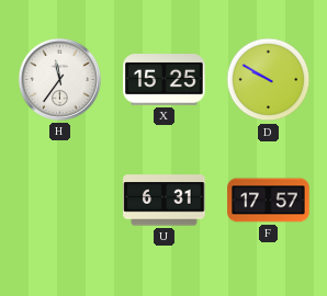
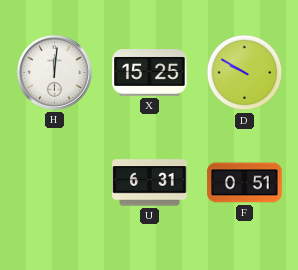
H: 11:36 -> 12:01
F: 17:57 -> 0:51
